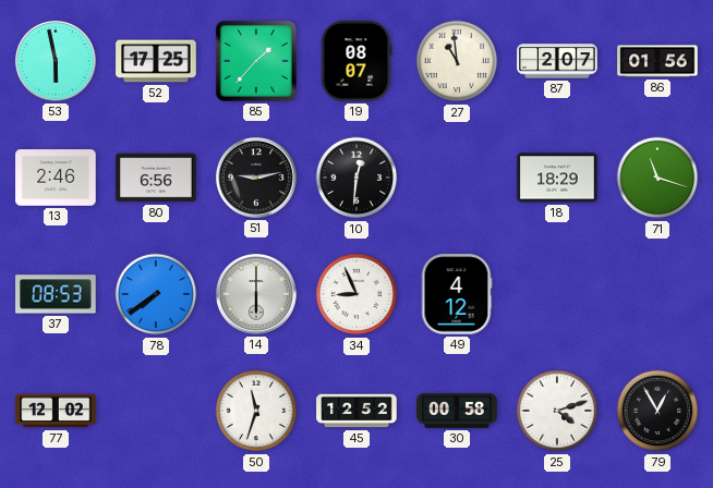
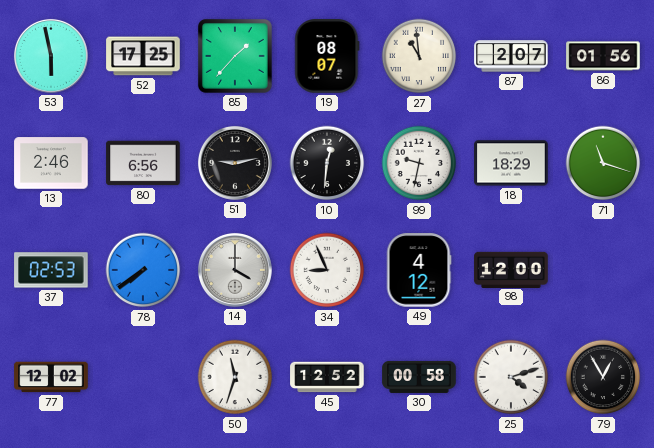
99: none -> 9:32
37: 08:53 -> 02:53
14: 6:00 -> 4:00
98: none -> 12:00
